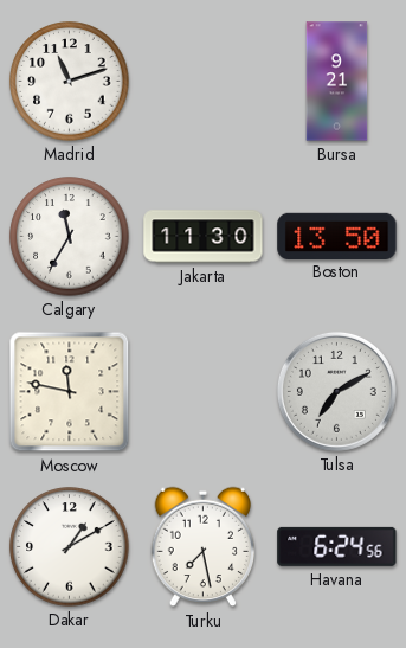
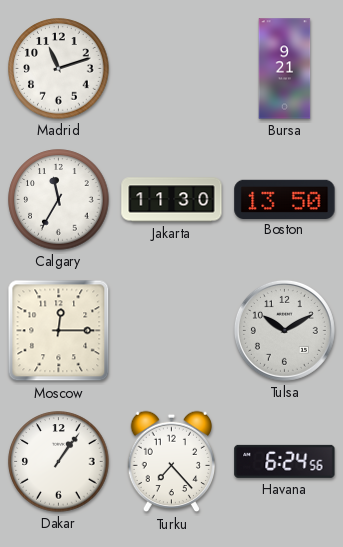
Moscow: 11:47 -> 12:15
Tulsa: 7:10 -> 10:10
Dakar: 1:10 -> 1:06
Turku: 7:28 -> 7:23
